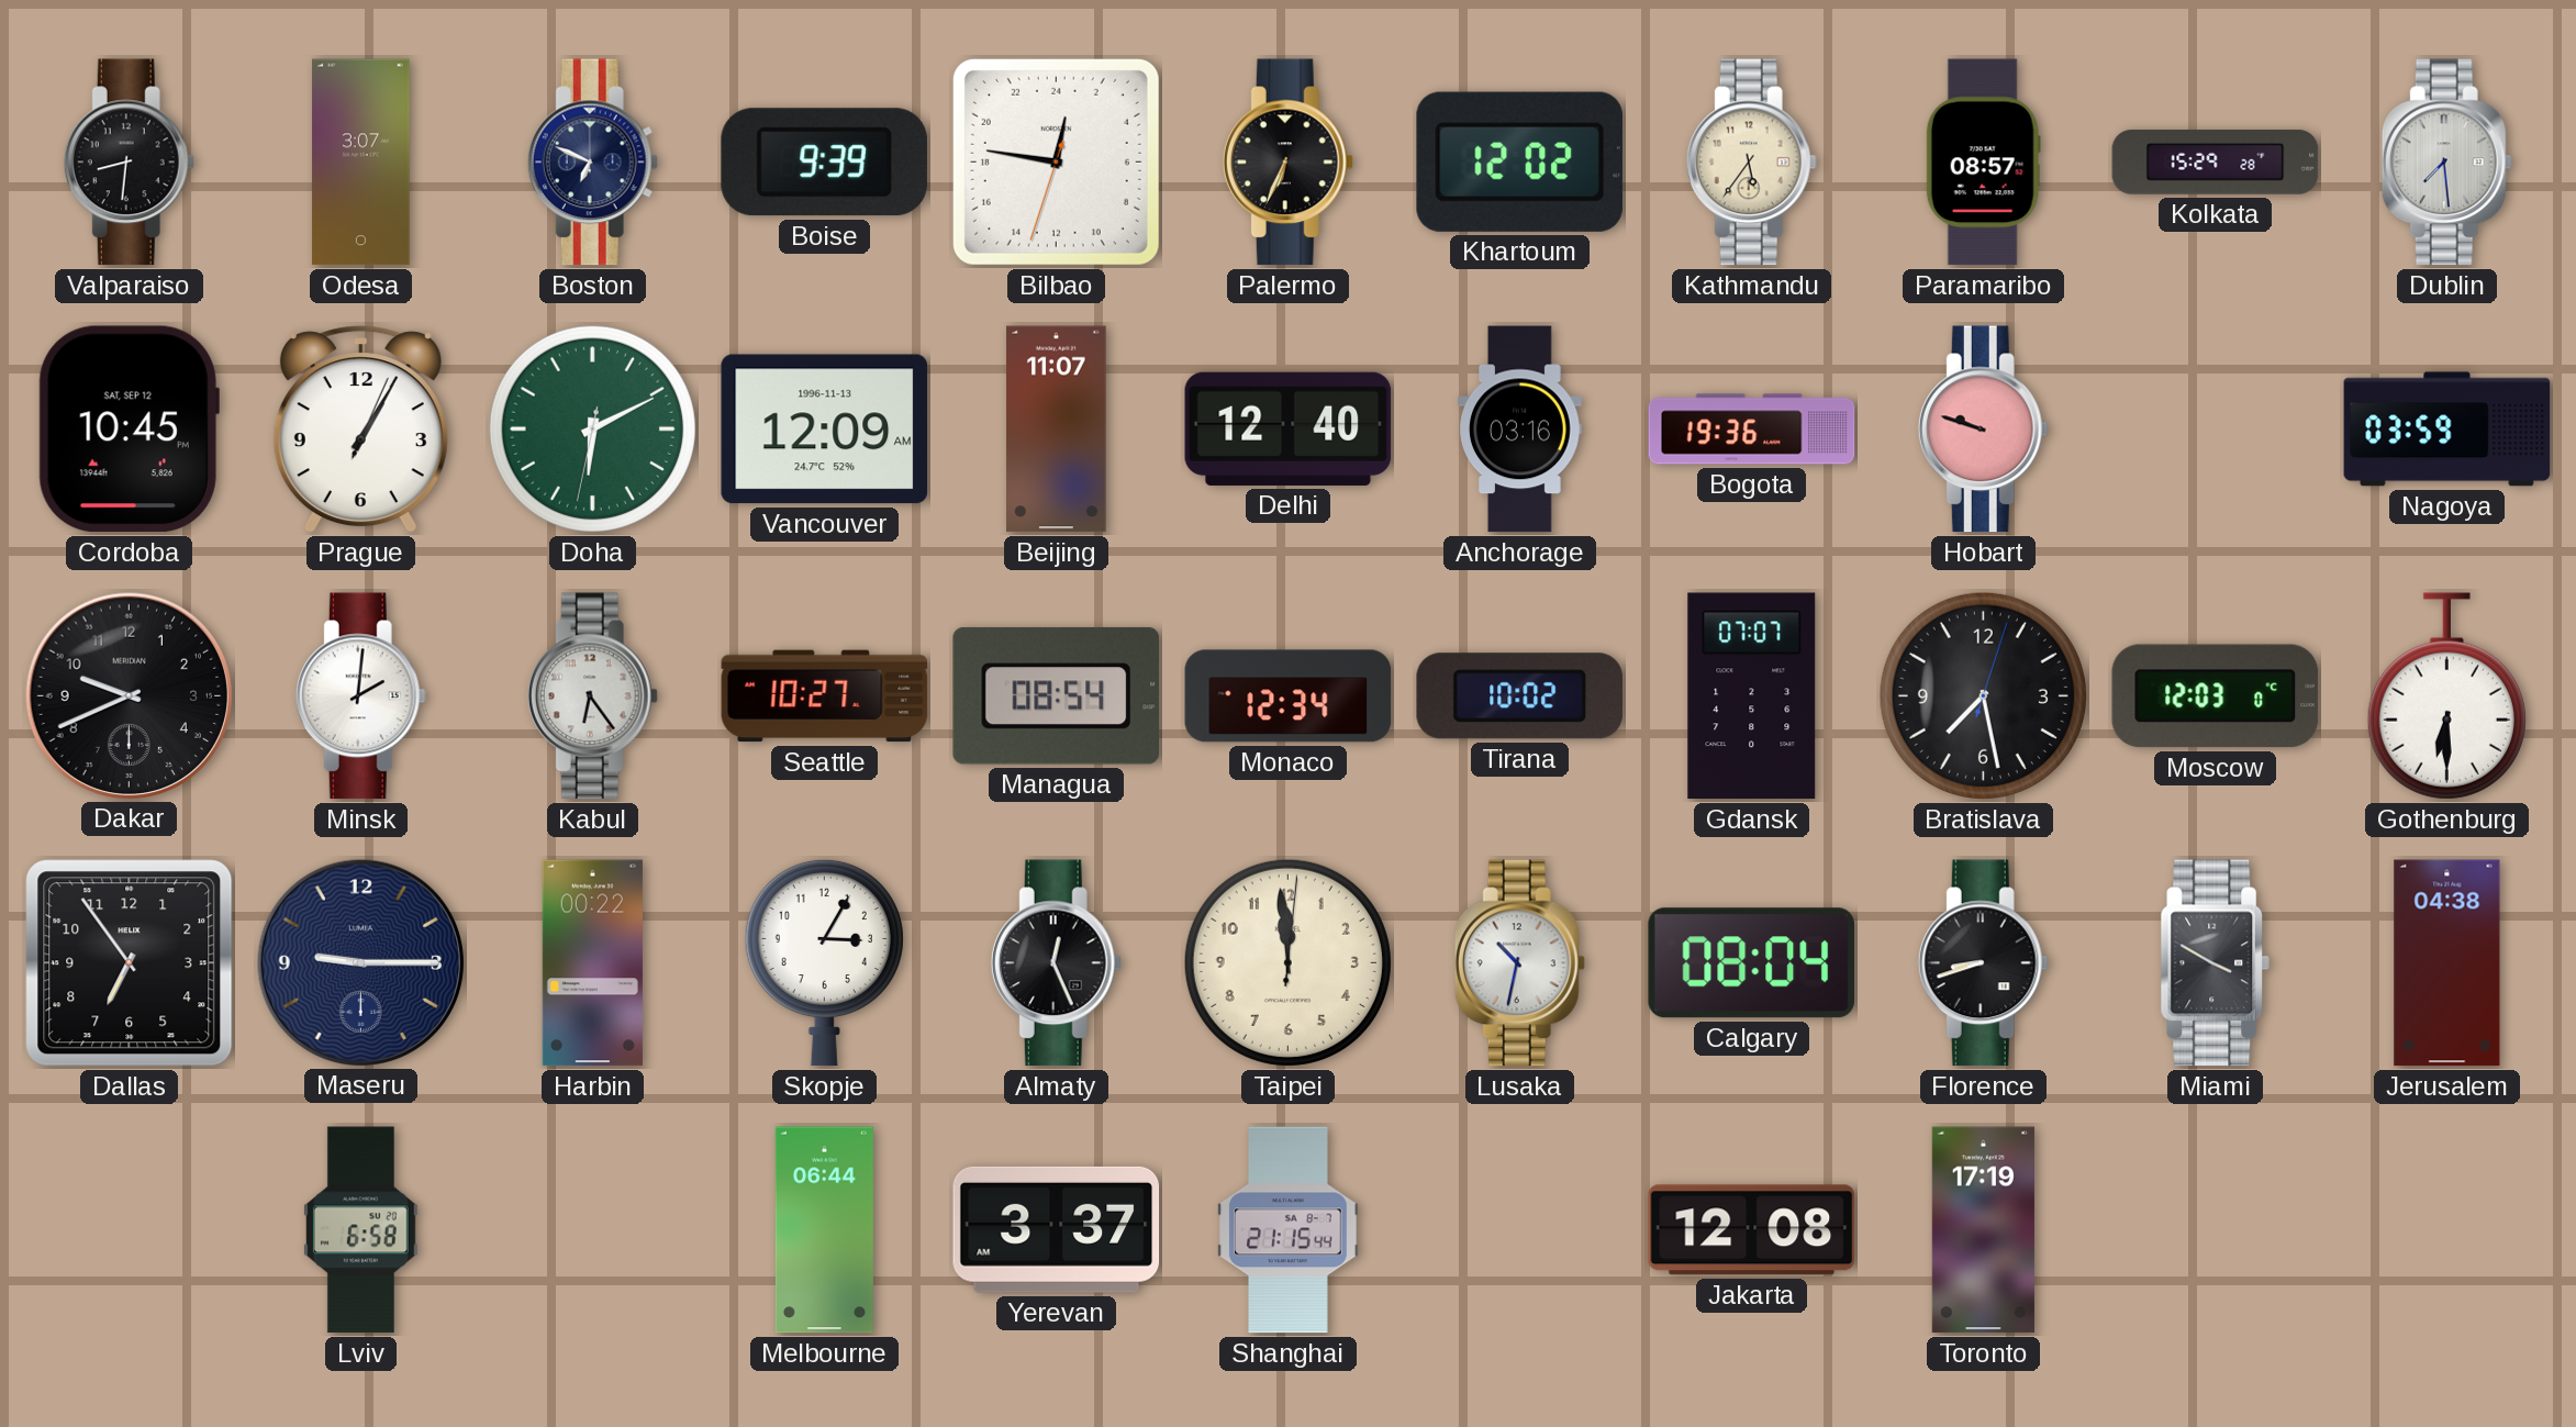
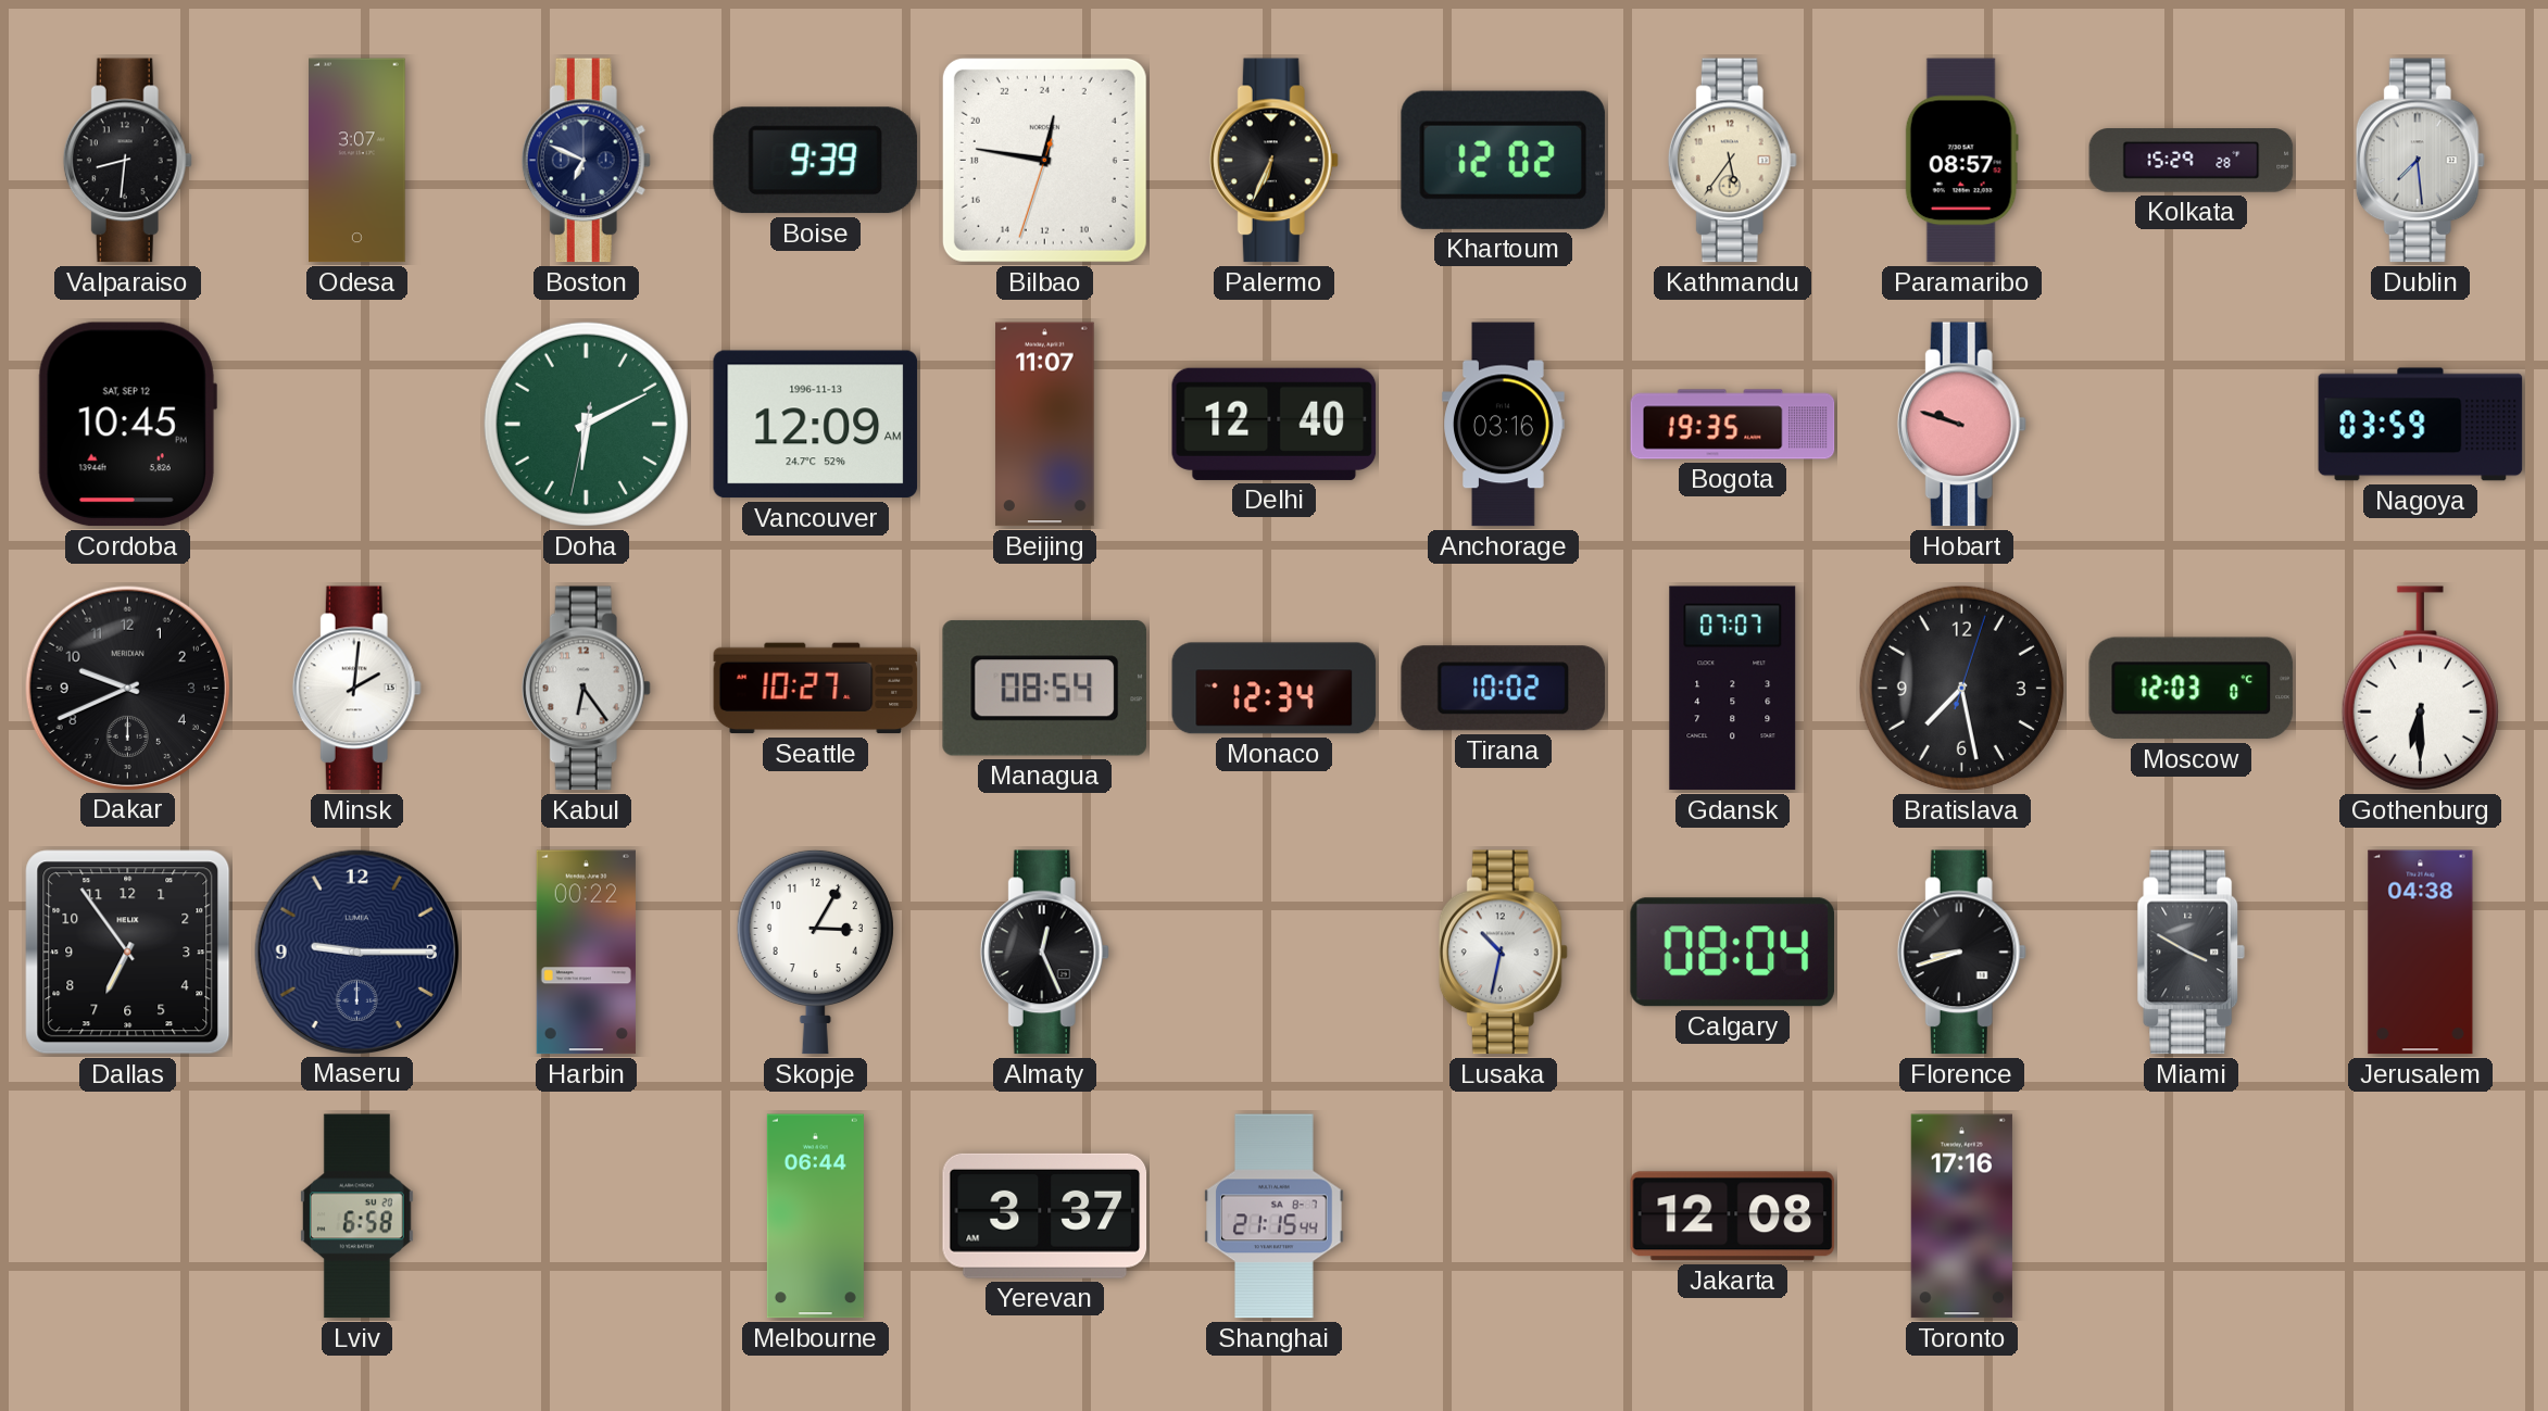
Prague: 1:05 -> none
Bogota: 19:36 -> 19:35
Taipei: 11:59 -> none
Toronto: 17:19 -> 17:16
